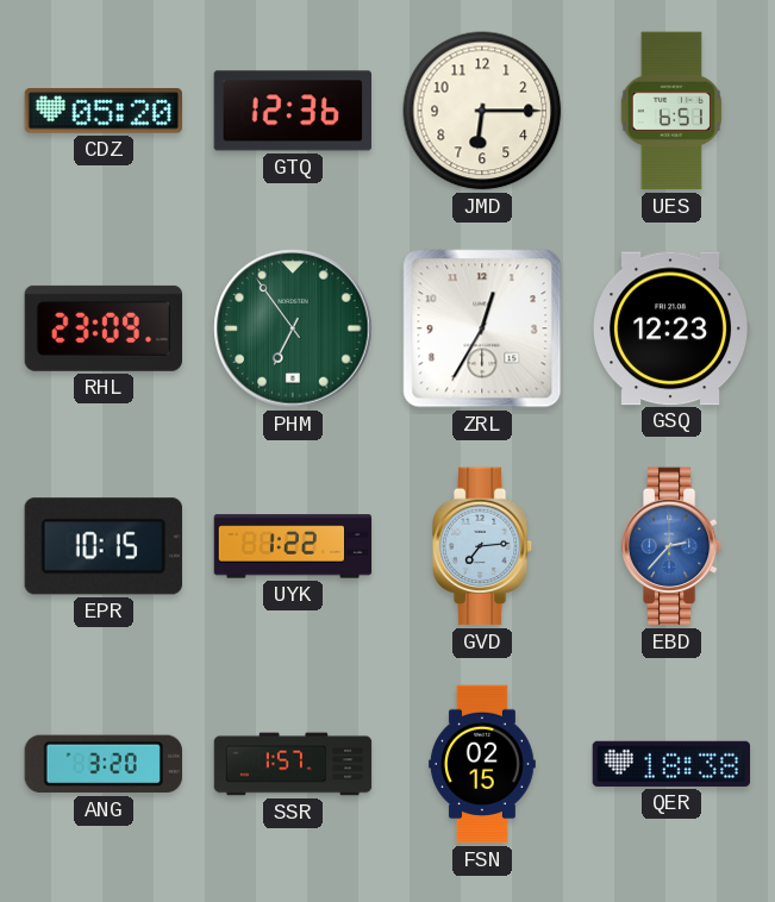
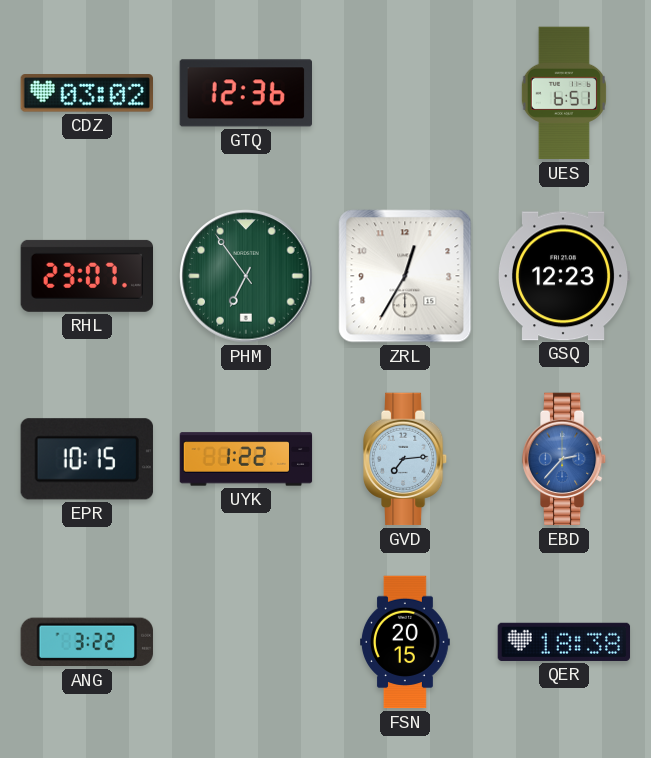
CDZ: 05:20 -> 03:02
JMD: 6:15 -> none
RHL: 23:09 -> 23:07
ANG: 3:20 -> 3:22
SSR: 1:57 -> none
FSN: 02:15 -> 20:15
